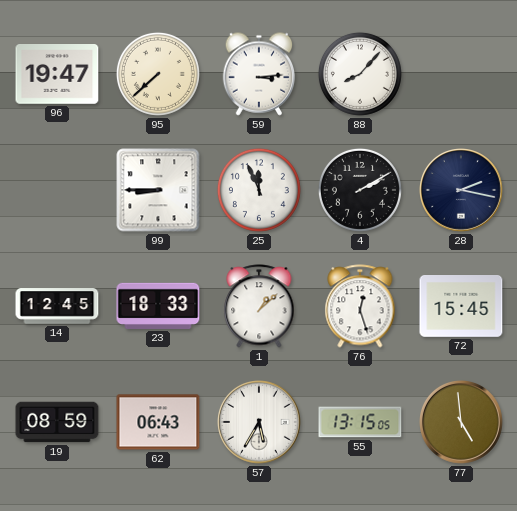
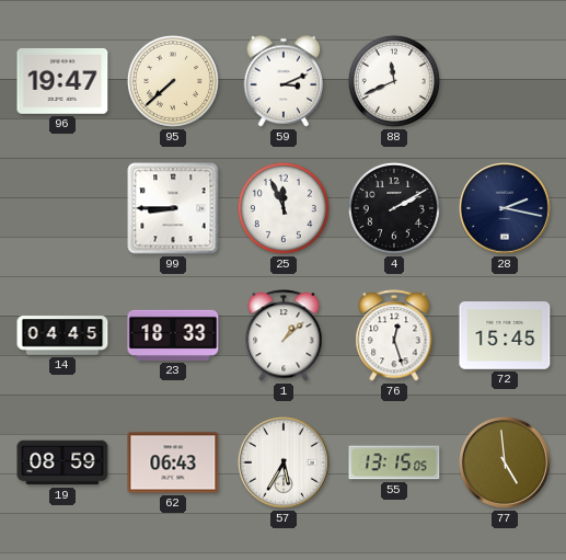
59: 3:14 -> 3:11
88: 8:07 -> 11:41
14: 12:45 -> 04:45
